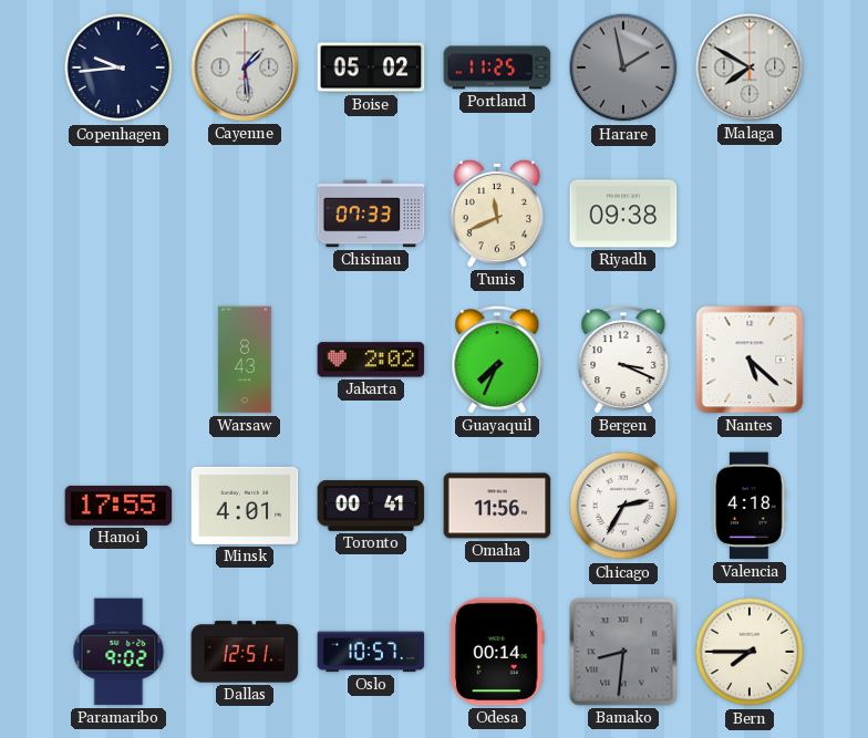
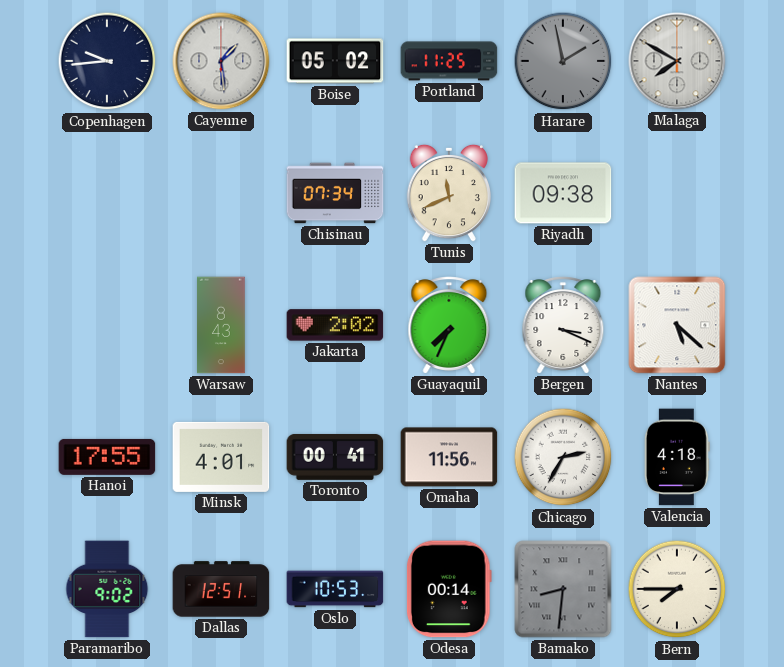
Chisinau: 07:33 -> 07:34
Oslo: 10:57 -> 10:53
